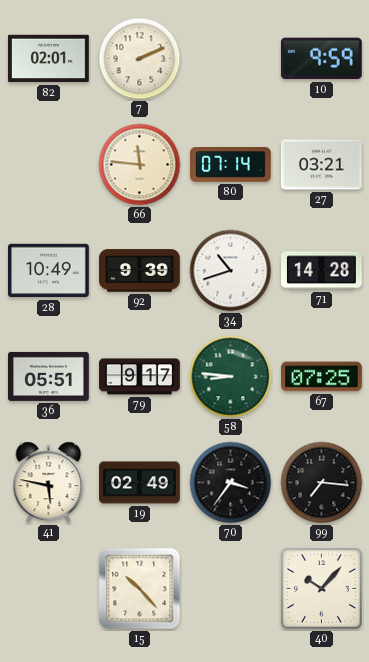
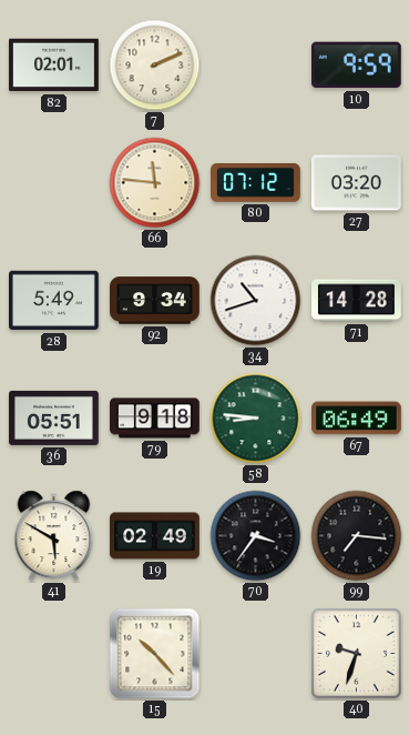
80: 07:14 -> 07:12
27: 03:21 -> 03:20
28: 10:49 -> 5:49
92: 9:39 -> 9:34
79: 9:17 -> 9:18
67: 07:25 -> 06:49
41: 5:47 -> 5:50
40: 10:07 -> 9:33
